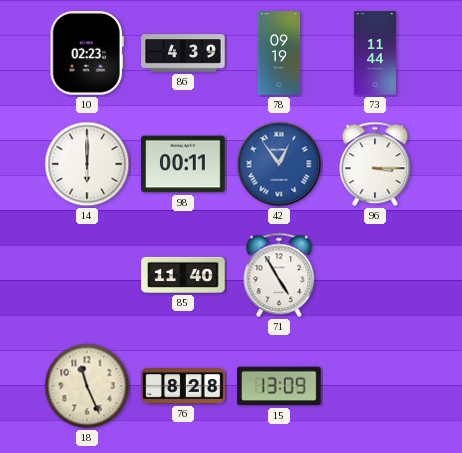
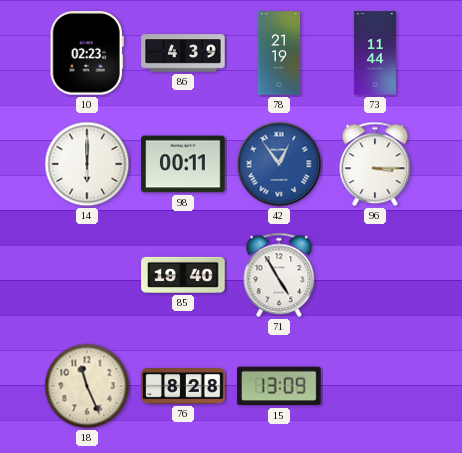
78: 09:19 -> 21:19
85: 11:40 -> 19:40
